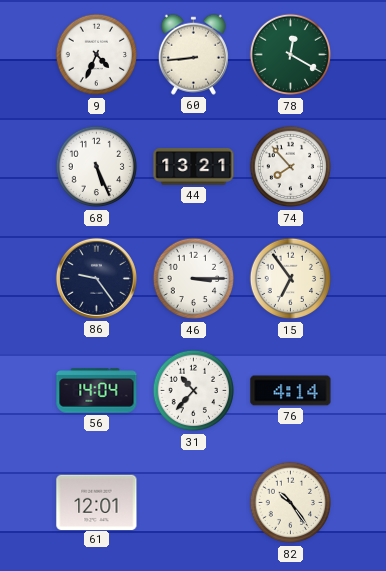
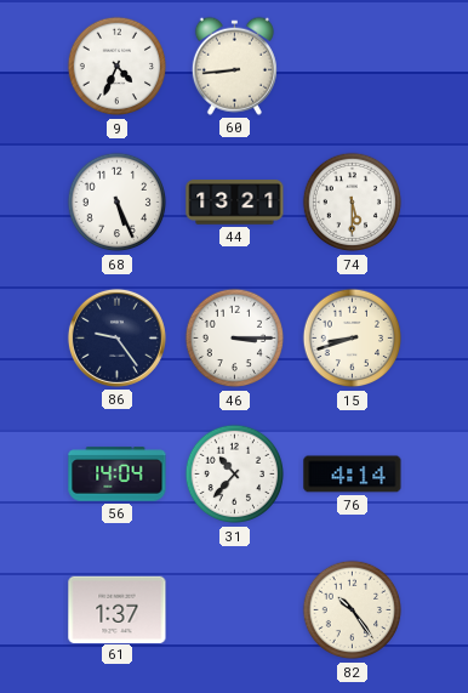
78: 12:20 -> none
74: 7:53 -> 5:30
15: 6:54 -> 8:42
61: 12:01 -> 1:37
